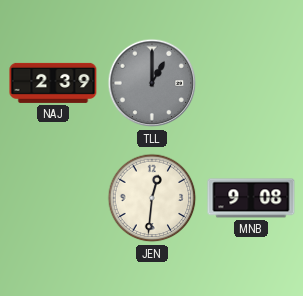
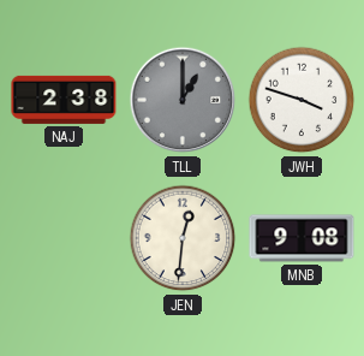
NAJ: 2:39 -> 2:38
JWH: none -> 3:48
